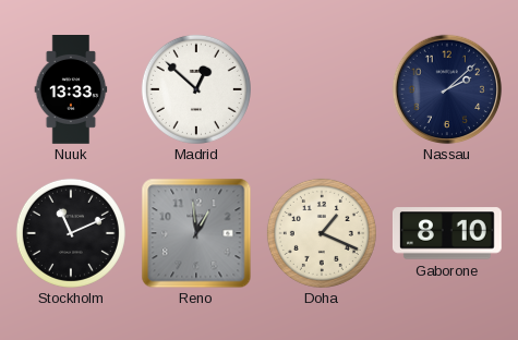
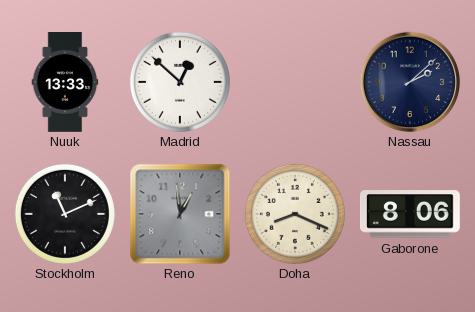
Doha: 1:19 -> 8:19
Gaborone: 8:10 -> 8:06
